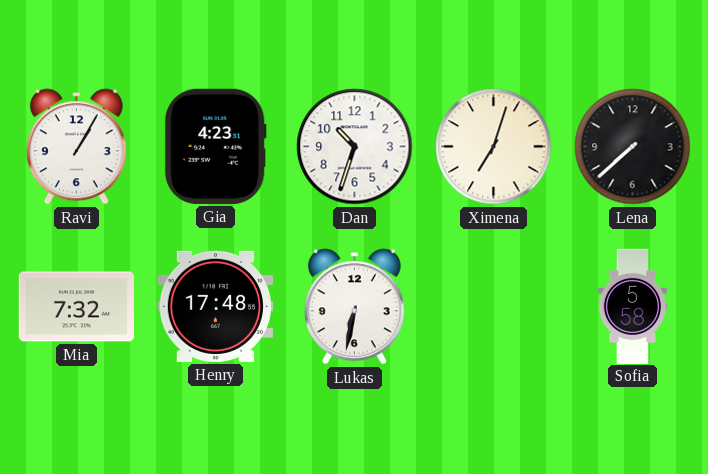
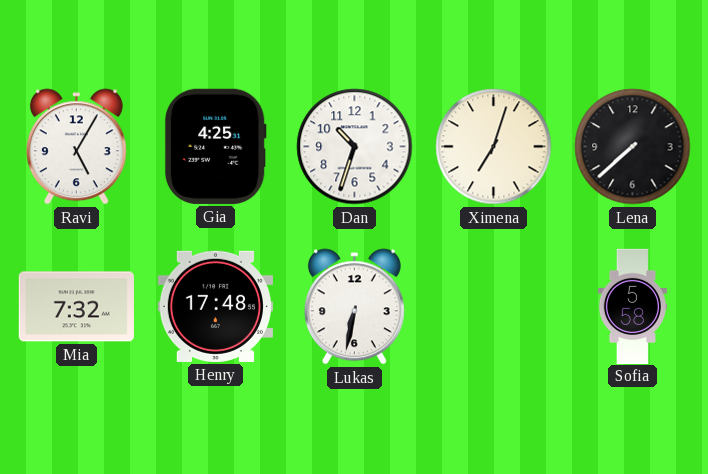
Ravi: 1:05 -> 5:05
Gia: 4:23 -> 4:25
